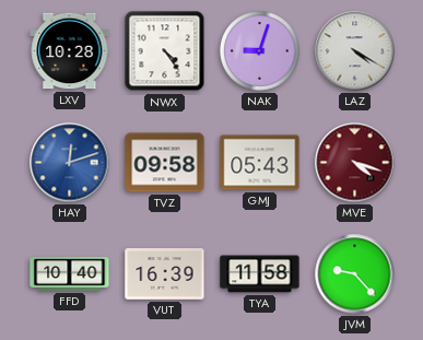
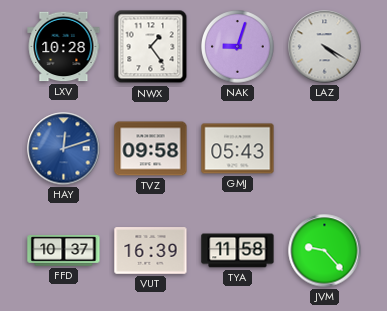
NWX: 4:24 -> 1:24
MVE: 4:18 -> none
FFD: 10:40 -> 10:37
